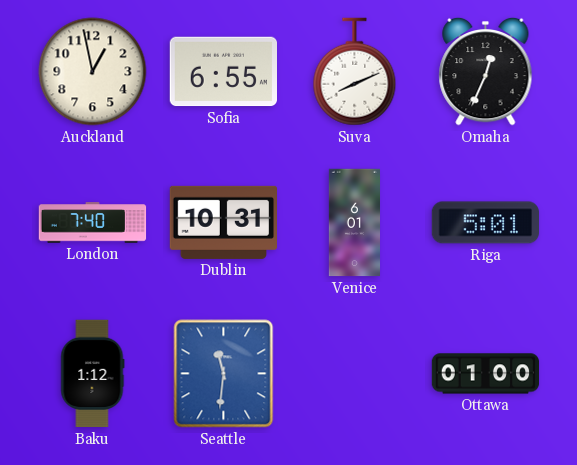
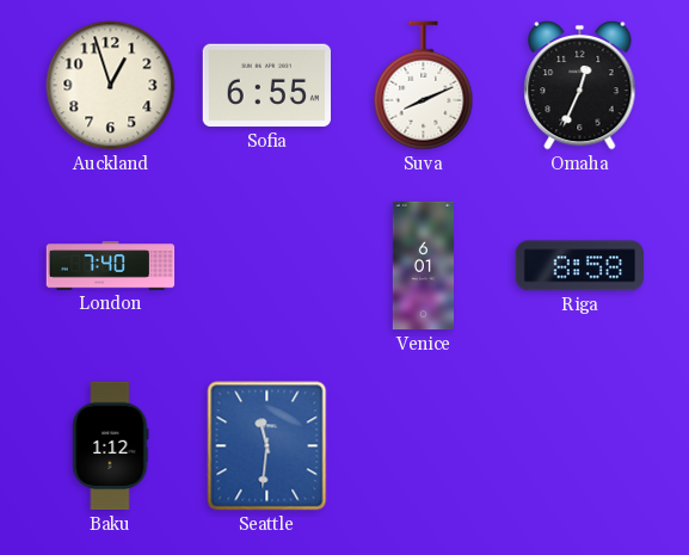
Auckland: 12:58 -> 12:57
Dublin: 10:31 -> none
Riga: 5:01 -> 8:58
Ottawa: 01:00 -> none
